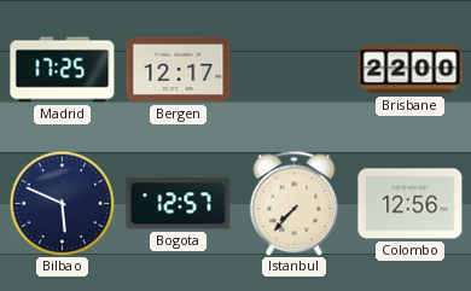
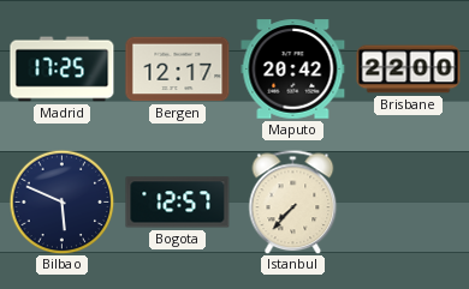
Maputo: none -> 20:42
Colombo: 12:56 -> none
